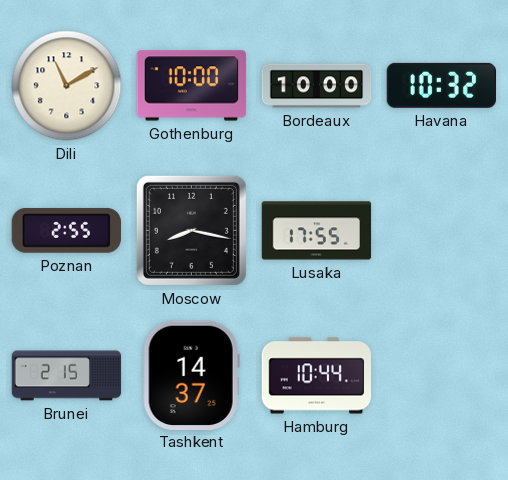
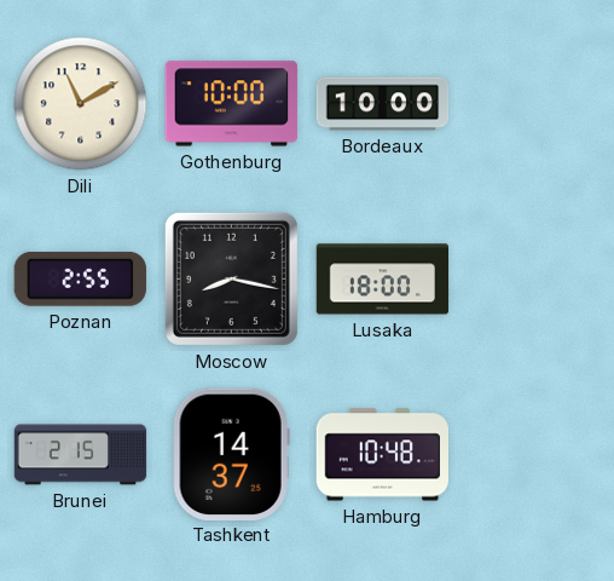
Havana: 10:32 -> none
Lusaka: 17:55 -> 18:00
Hamburg: 10:44 -> 10:48
